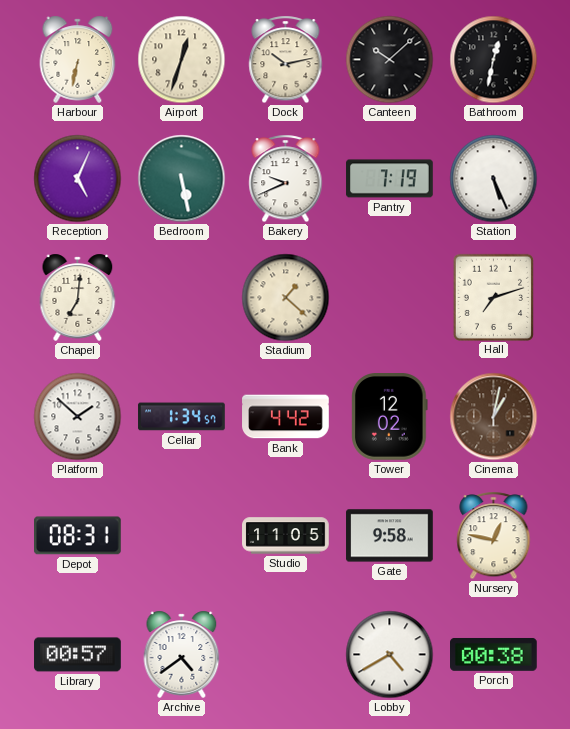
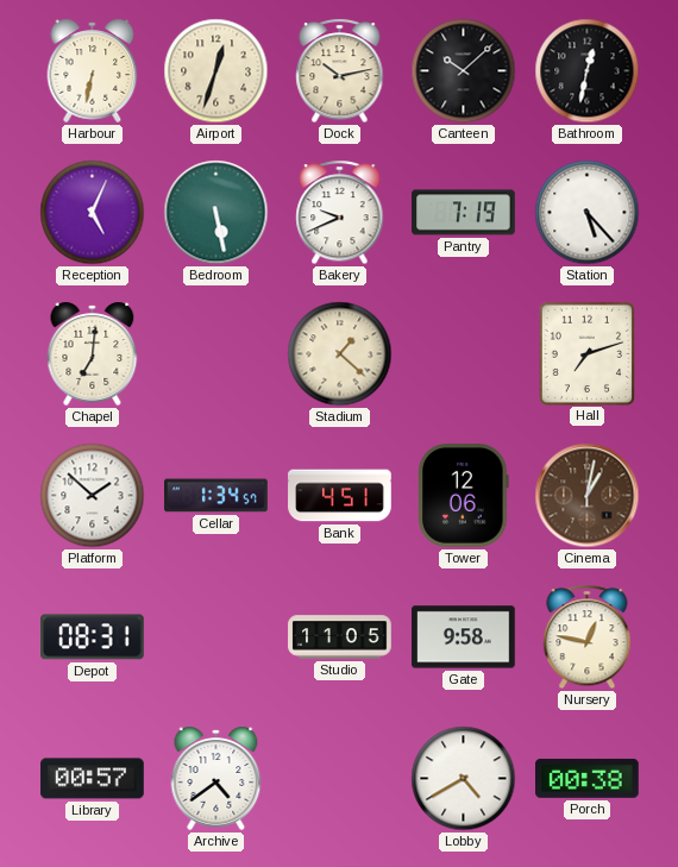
Station: 5:26 -> 5:23
Bank: 4:42 -> 4:51
Tower: 12:02 -> 12:06
